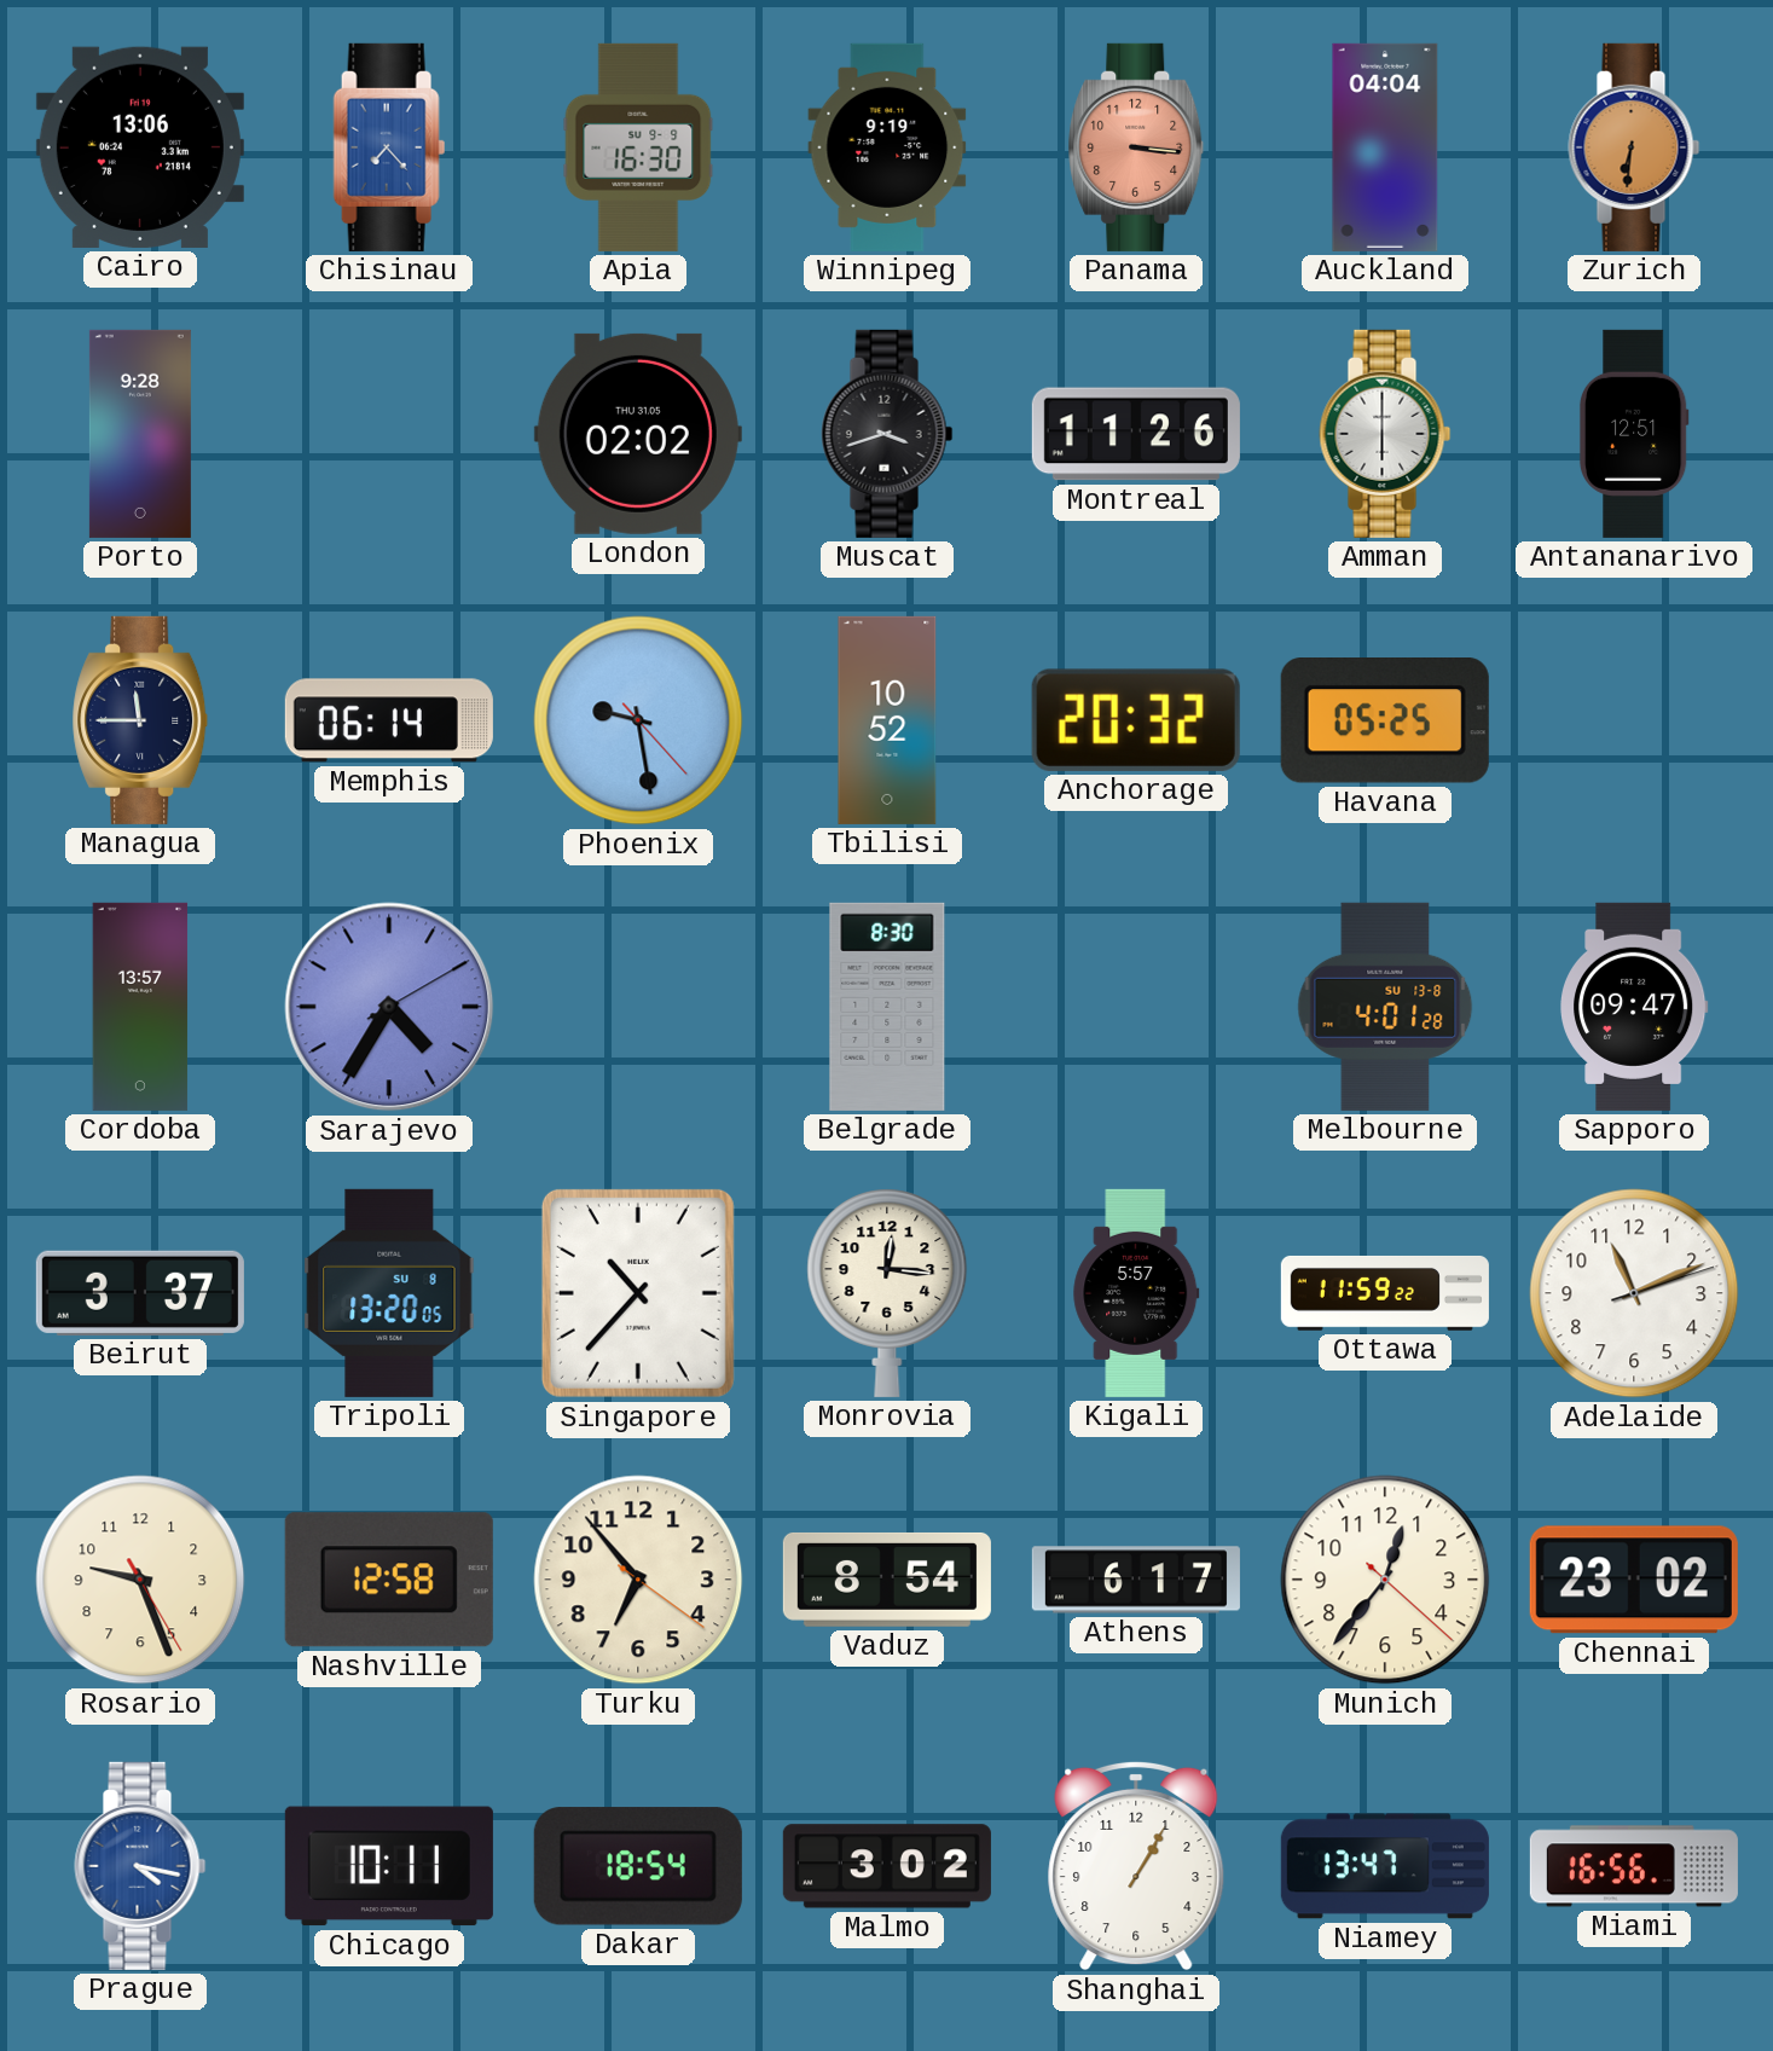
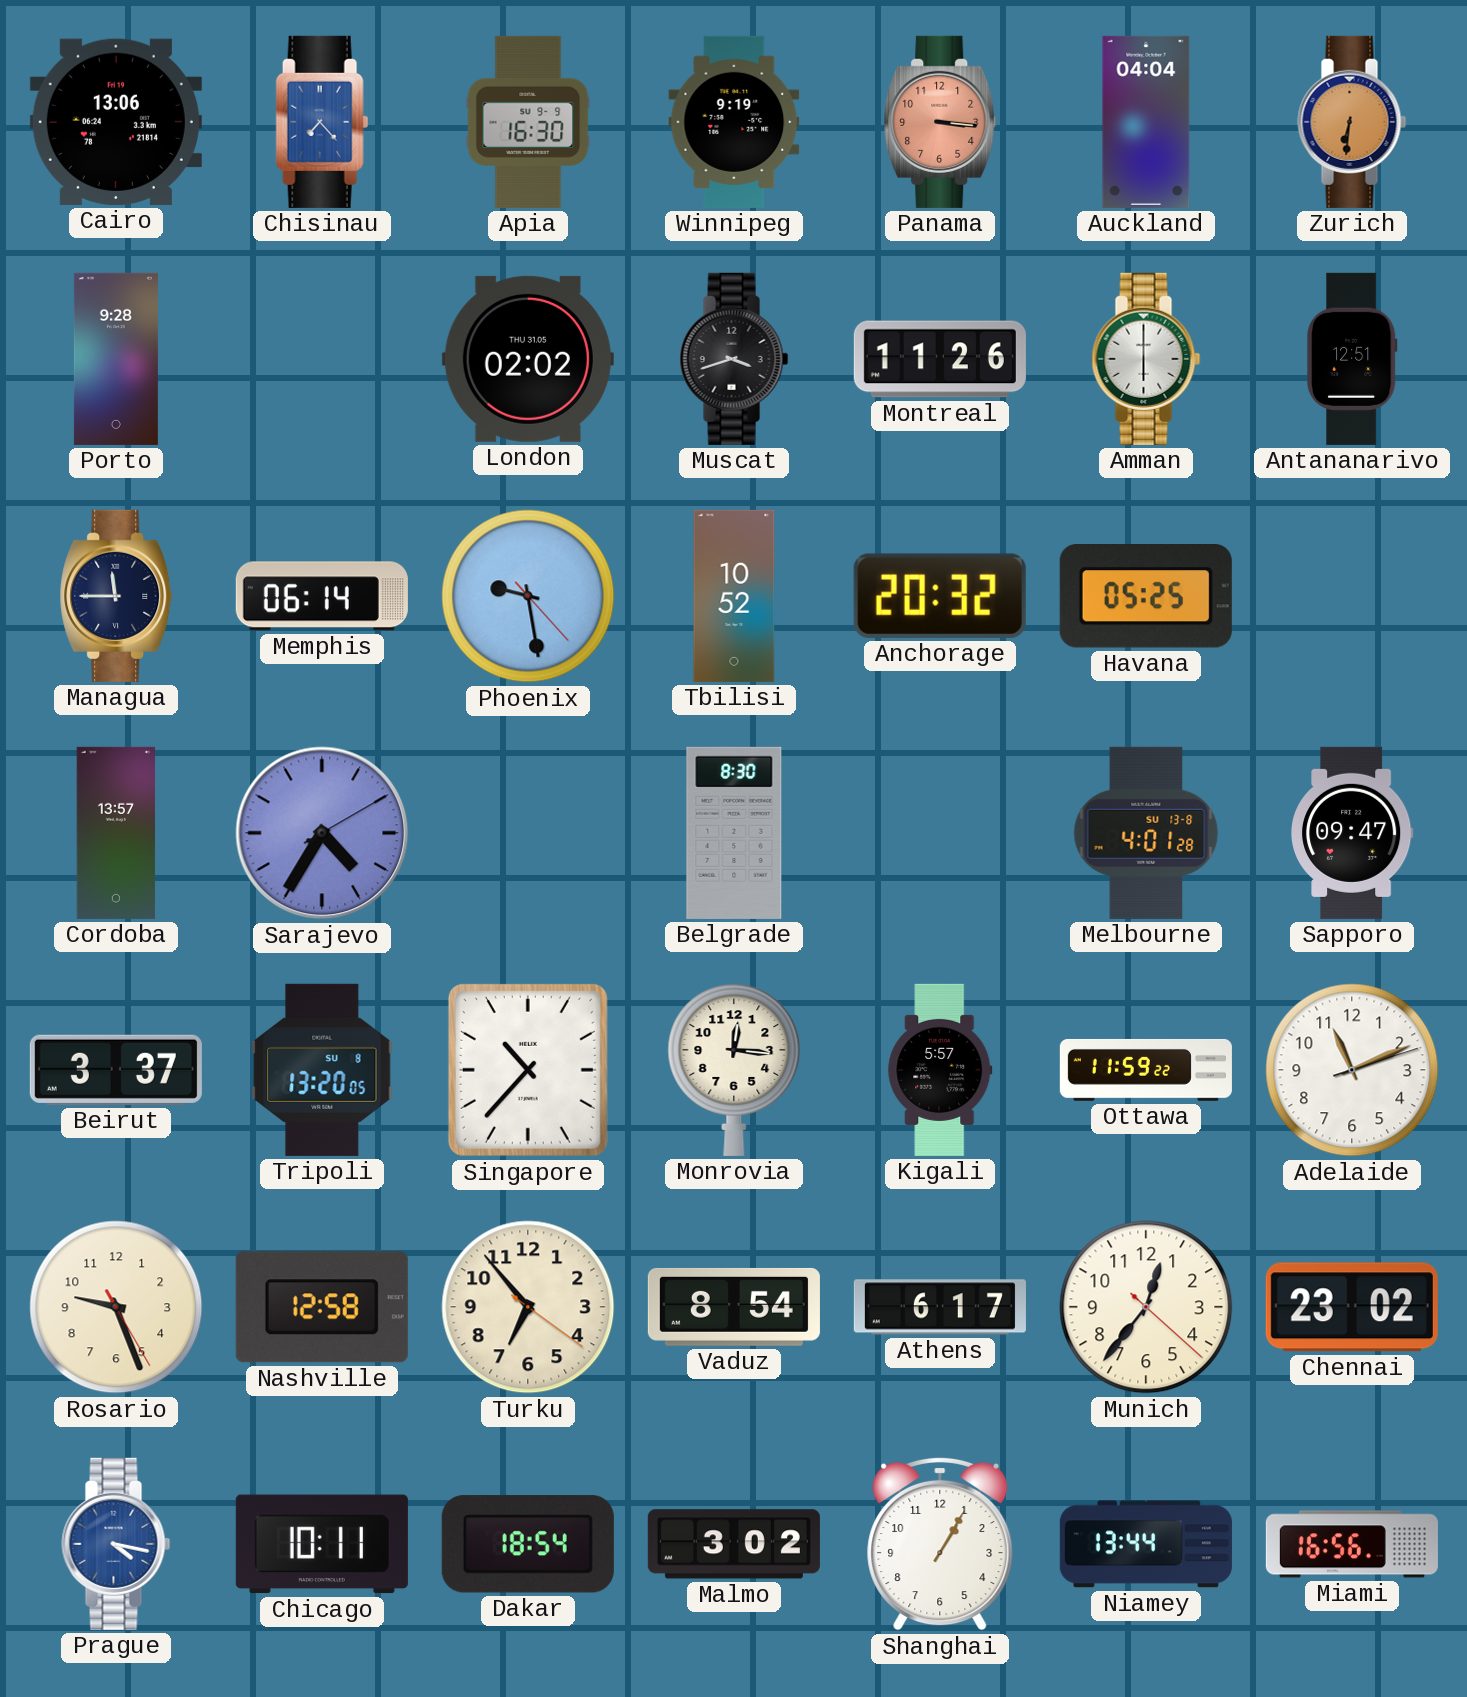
Niamey: 13:47 -> 13:44
